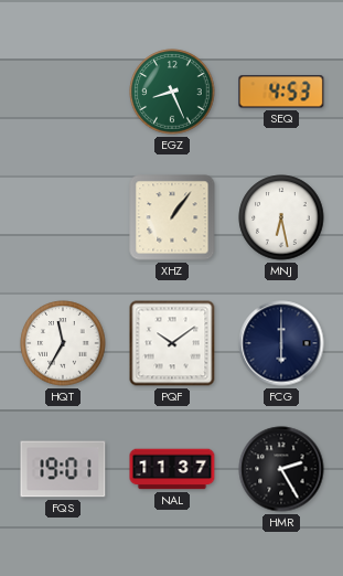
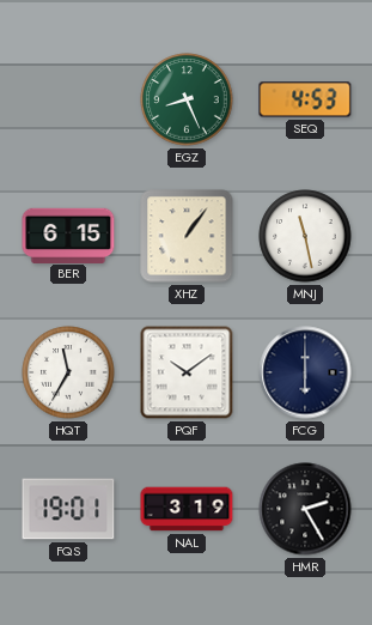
BER: none -> 6:15
MNJ: 6:28 -> 11:28
NAL: 11:37 -> 3:19
